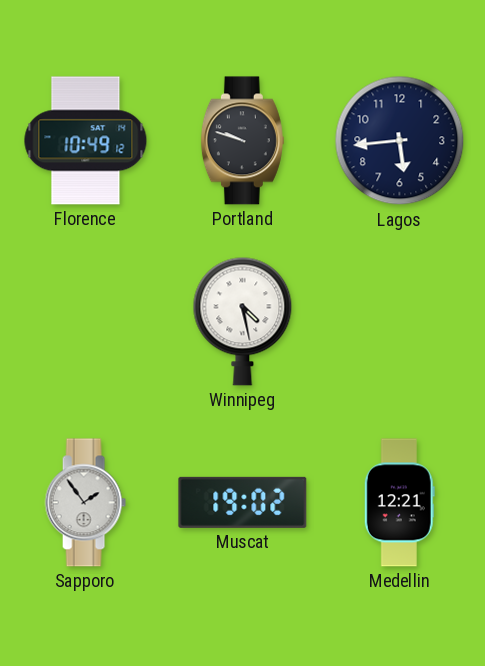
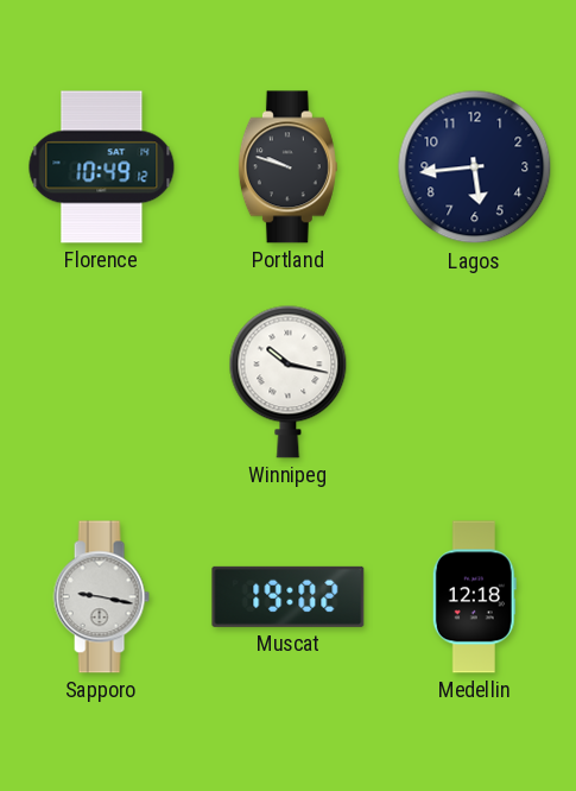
Winnipeg: 4:28 -> 10:17
Sapporo: 1:54 -> 9:17
Medellin: 12:21 -> 12:18
